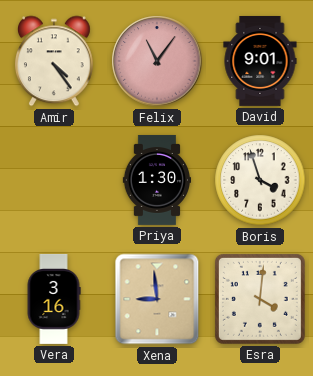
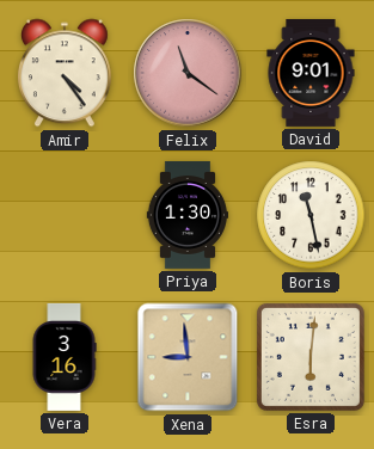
Felix: 11:06 -> 11:21
Boris: 3:57 -> 11:28
Esra: 4:01 -> 6:01
